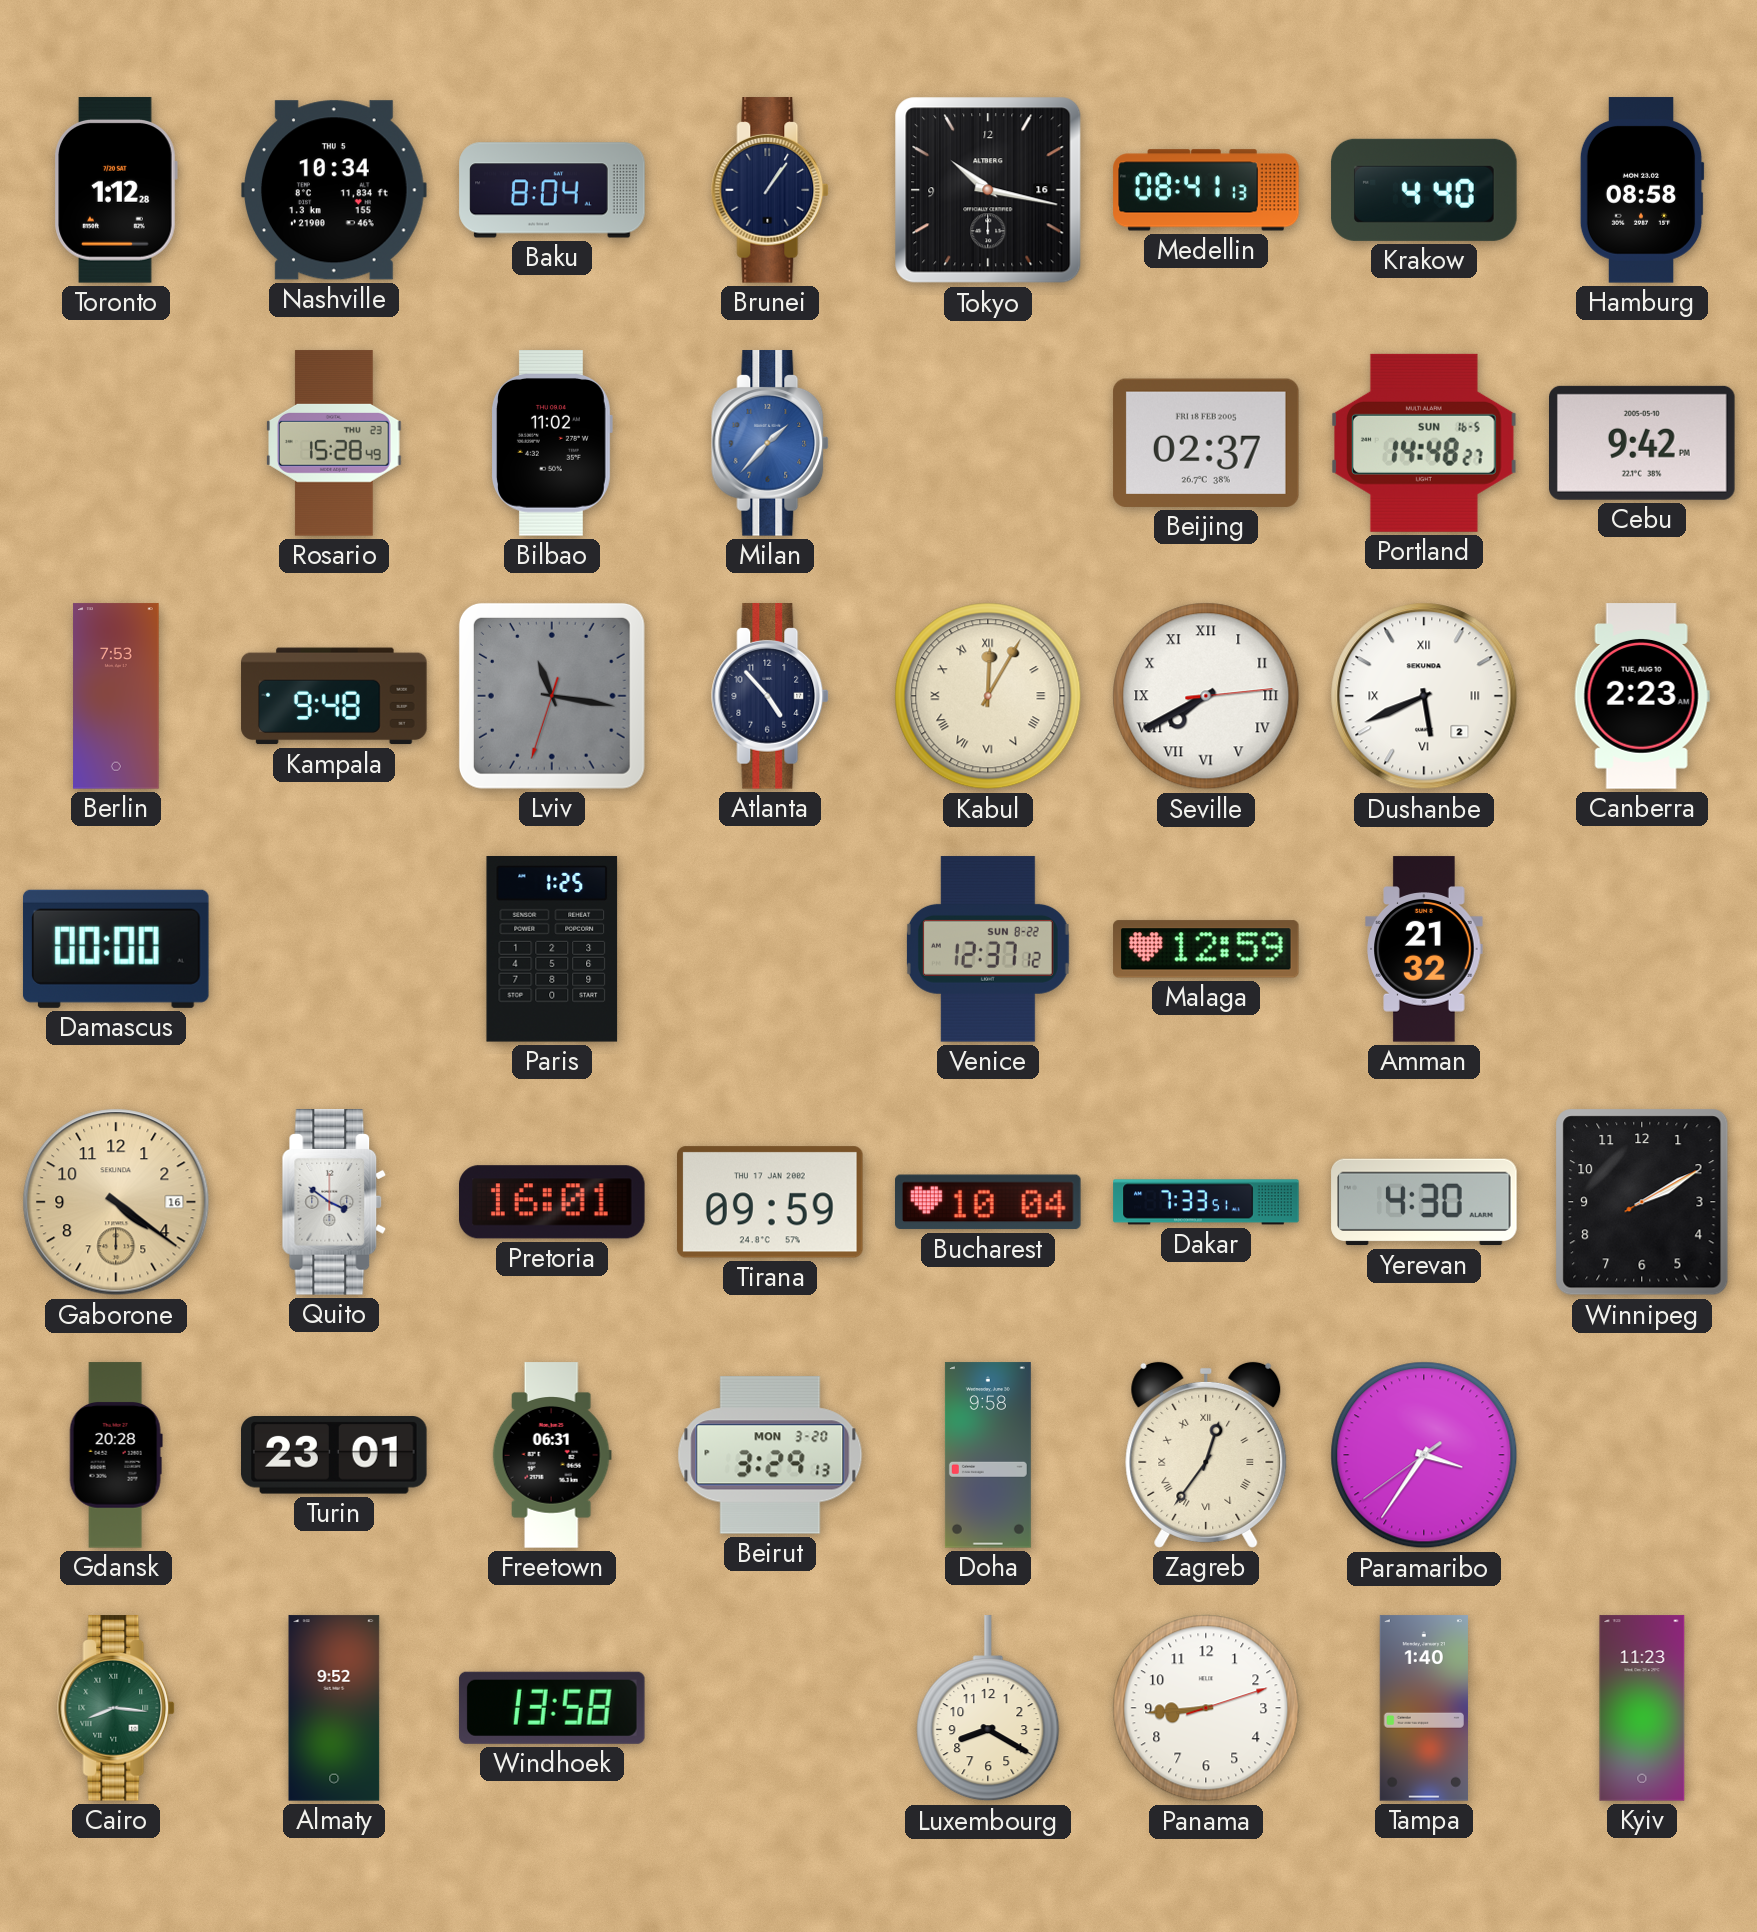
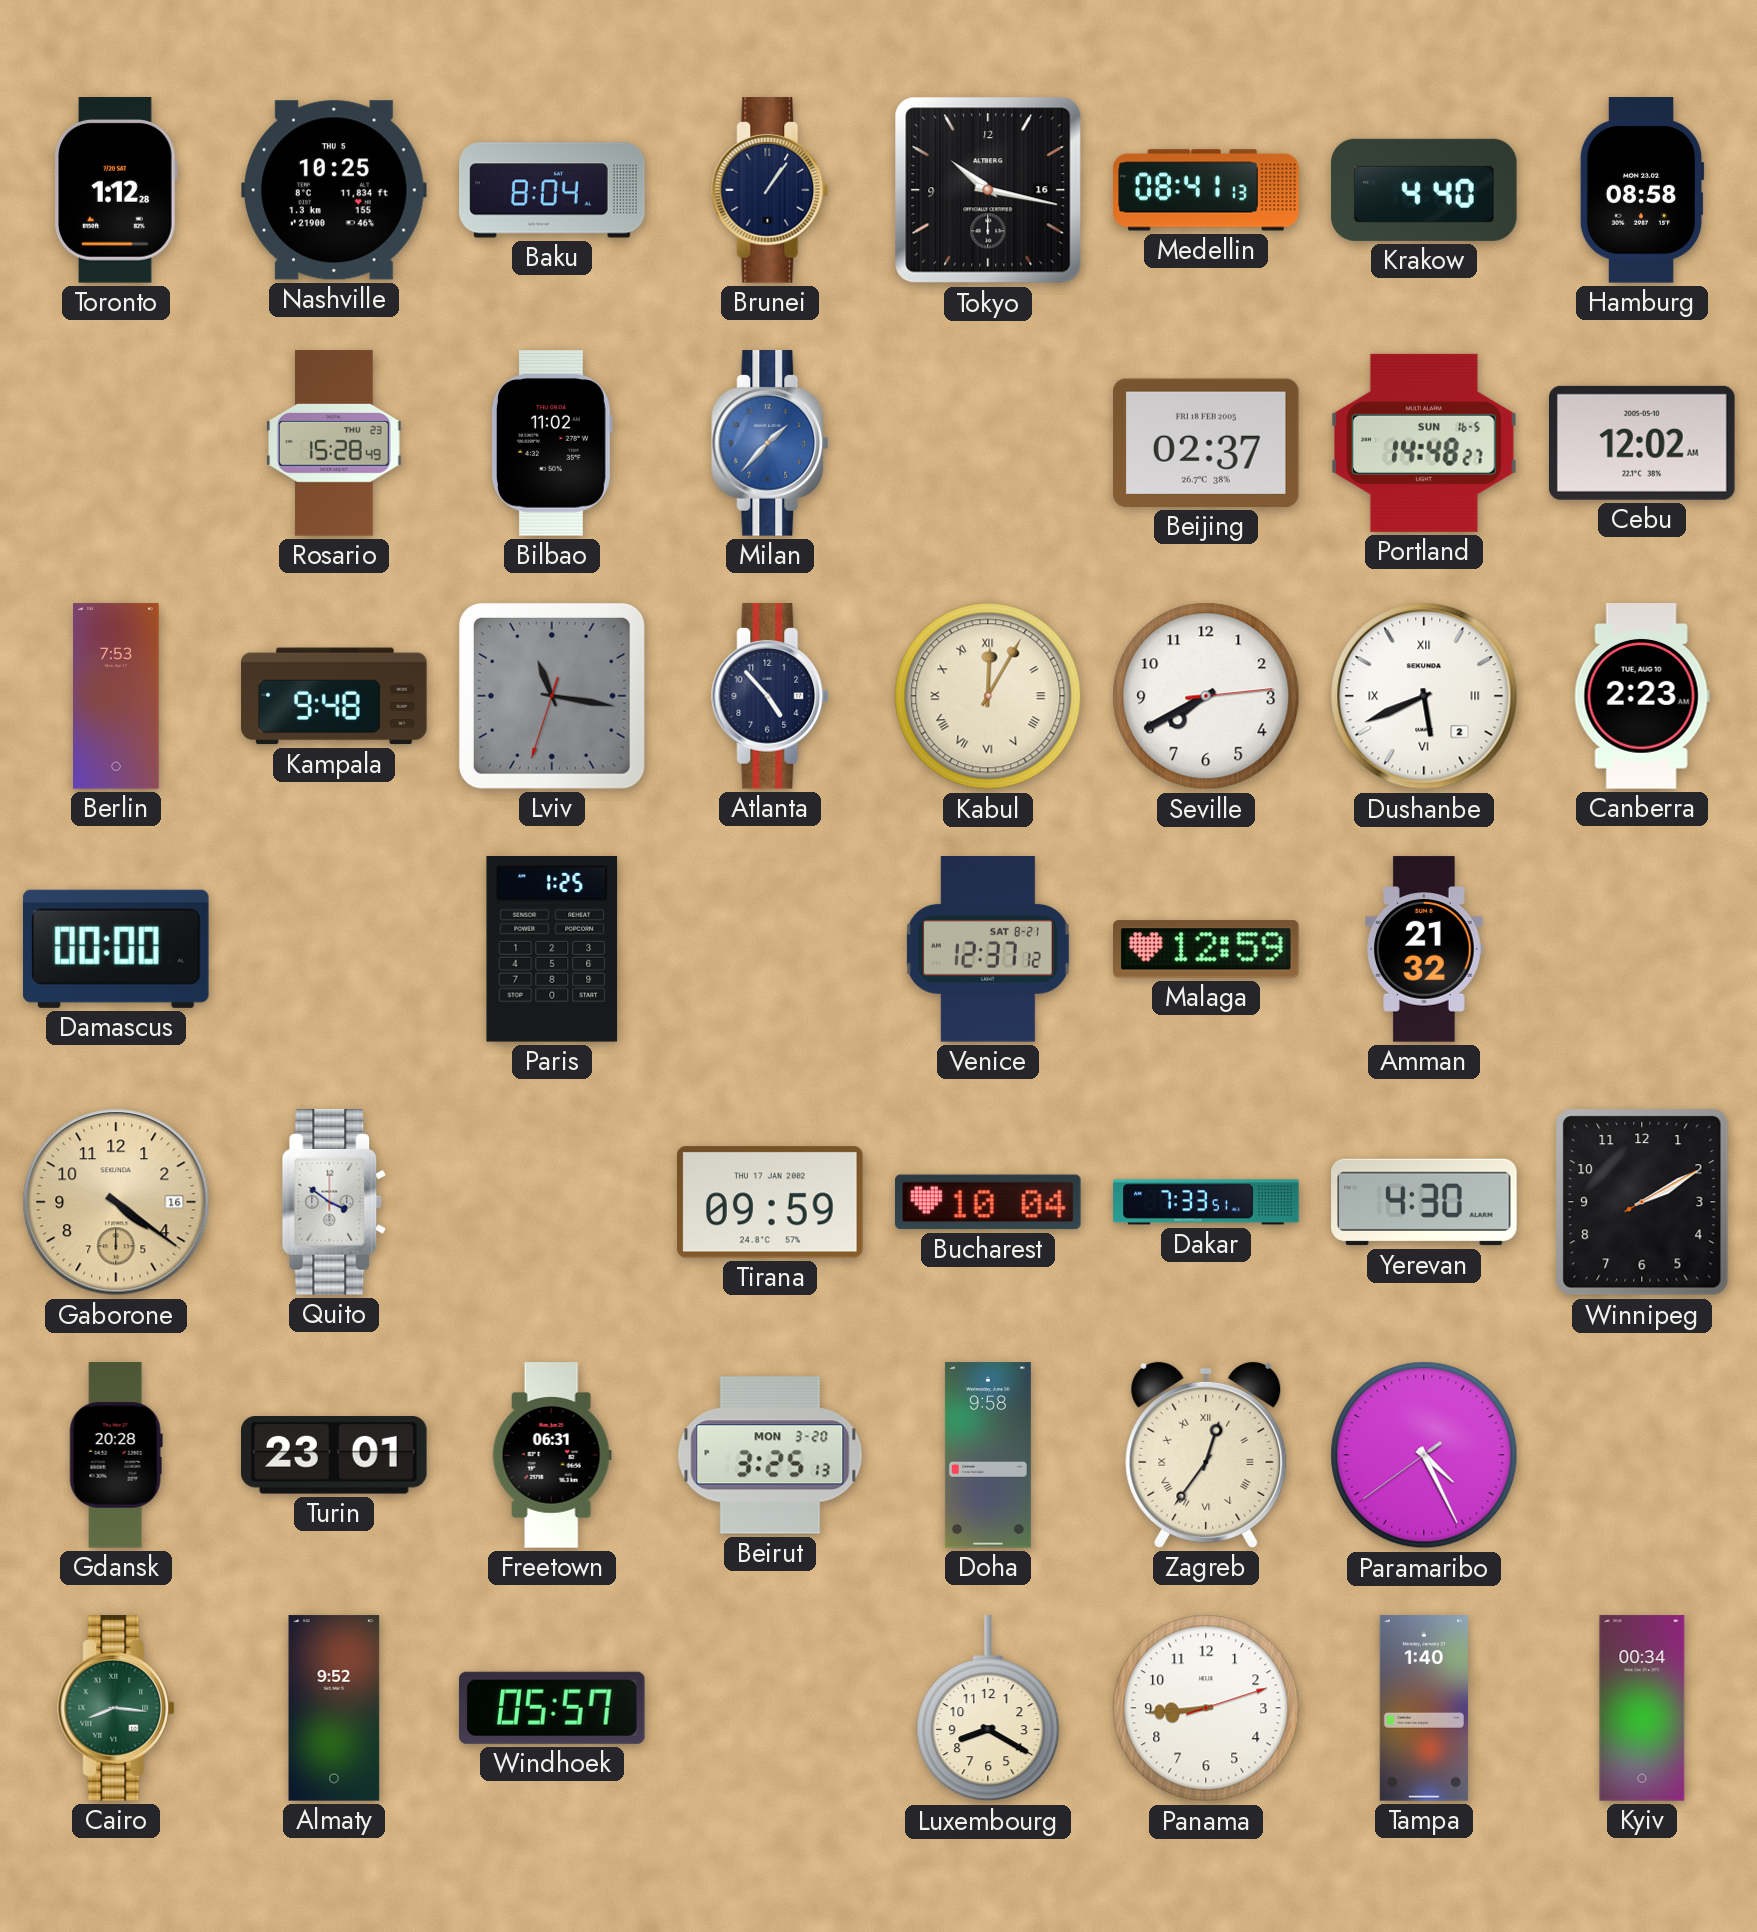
Nashville: 10:34 -> 10:25
Cebu: 9:42 -> 12:02
Seville numerals: Roman -> Arabic
Venice date: SUN 8-22 -> SAT 8-21
Pretoria: 16:01 -> none
Beirut: 3:29 -> 3:25
Paramaribo: 3:35 -> 4:25
Windhoek: 13:58 -> 05:57
Kyiv: 11:23 -> 00:34
